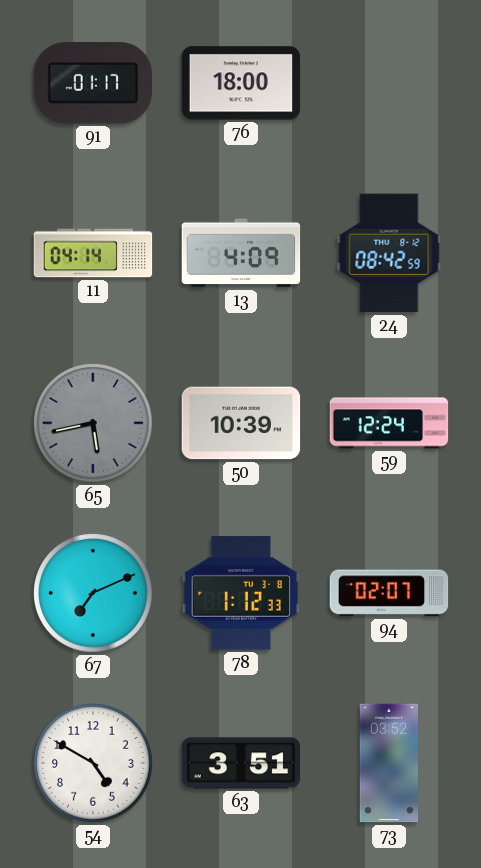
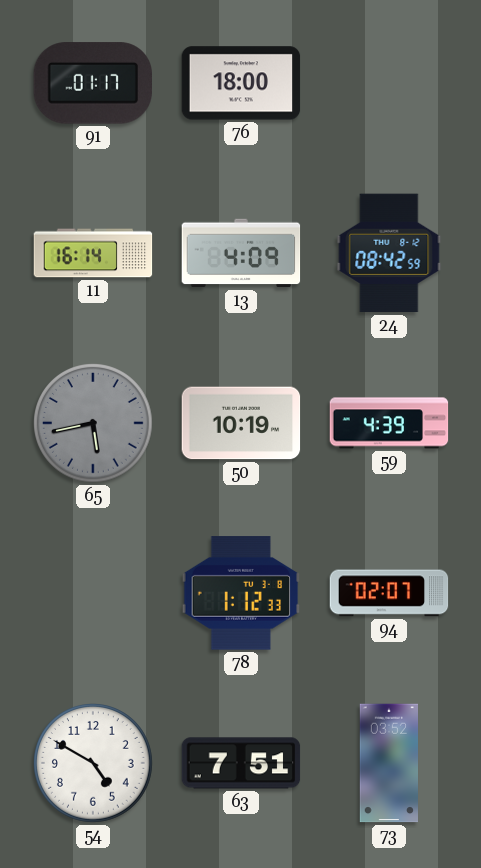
11: 04:14 -> 16:14
50: 10:39 -> 10:19
59: 12:24 -> 4:39
67: 7:11 -> none
63: 3:51 -> 7:51
